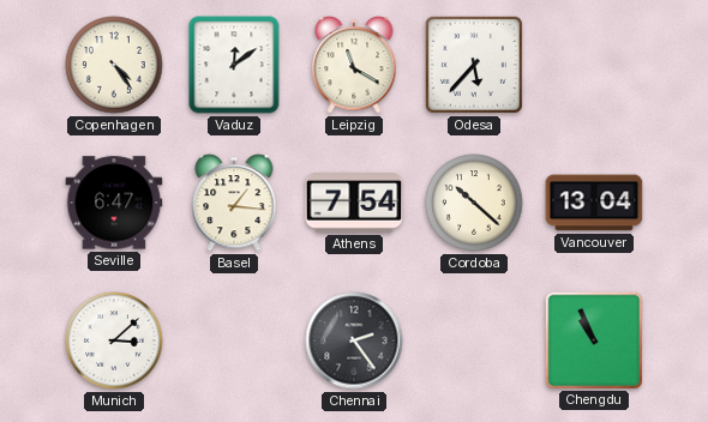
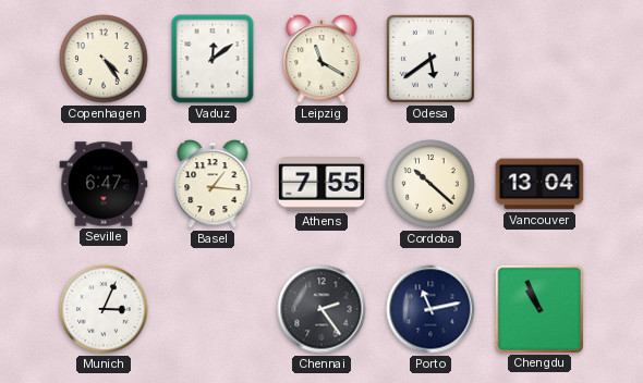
Odesa: 5:37 -> 5:39
Athens: 7:54 -> 7:55
Munich: 3:08 -> 3:04
Porto: none -> 11:13
